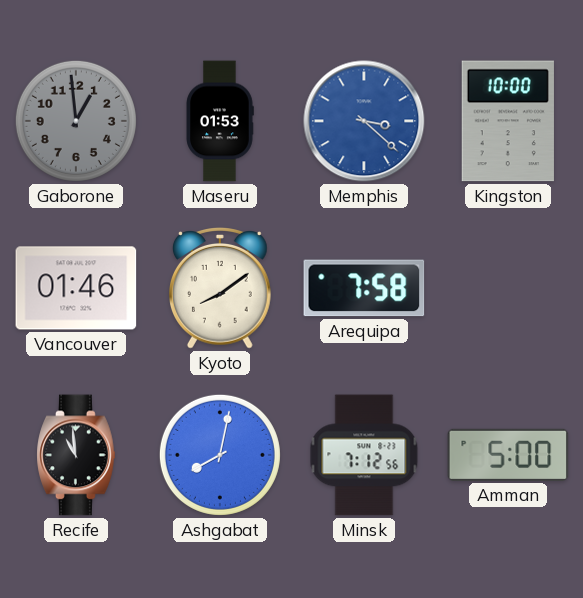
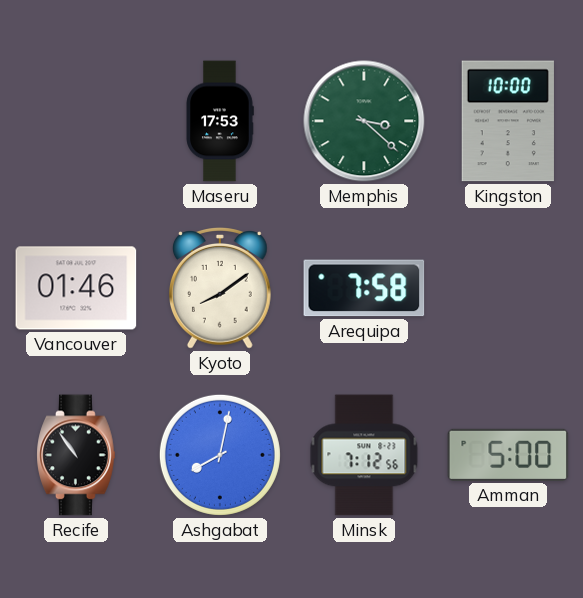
Gaborone: 12:59 -> none
Maseru: 01:53 -> 17:53
Memphis dial: blue -> green
Recife: 10:59 -> 10:54
